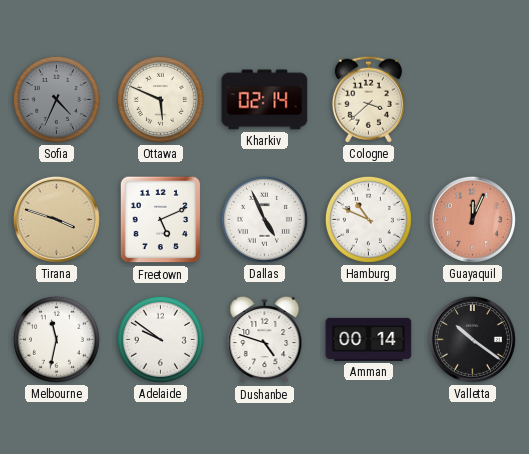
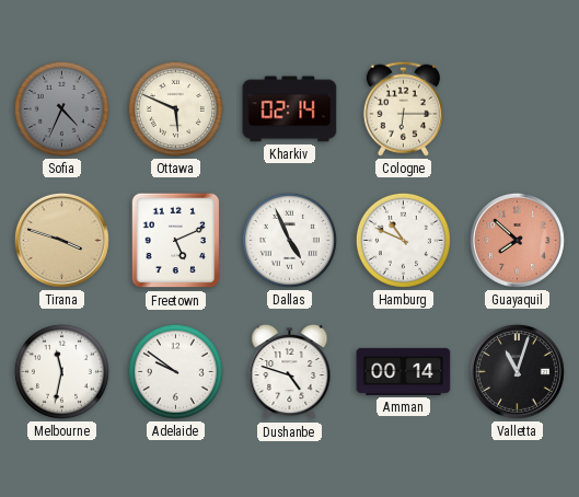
Cologne: 3:38 -> 6:15
Guayaquil: 12:04 -> 7:52
Valletta: 10:21 -> 11:03
